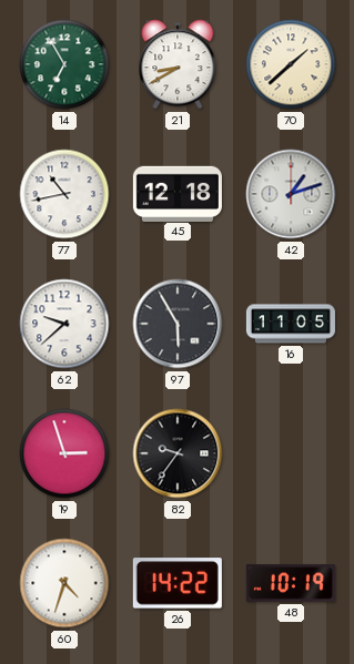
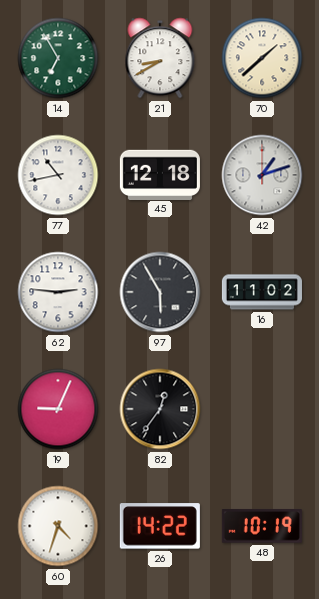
62: 9:38 -> 2:46
16: 11:05 -> 11:02
19: 2:57 -> 9:04
82: 9:36 -> 12:36
